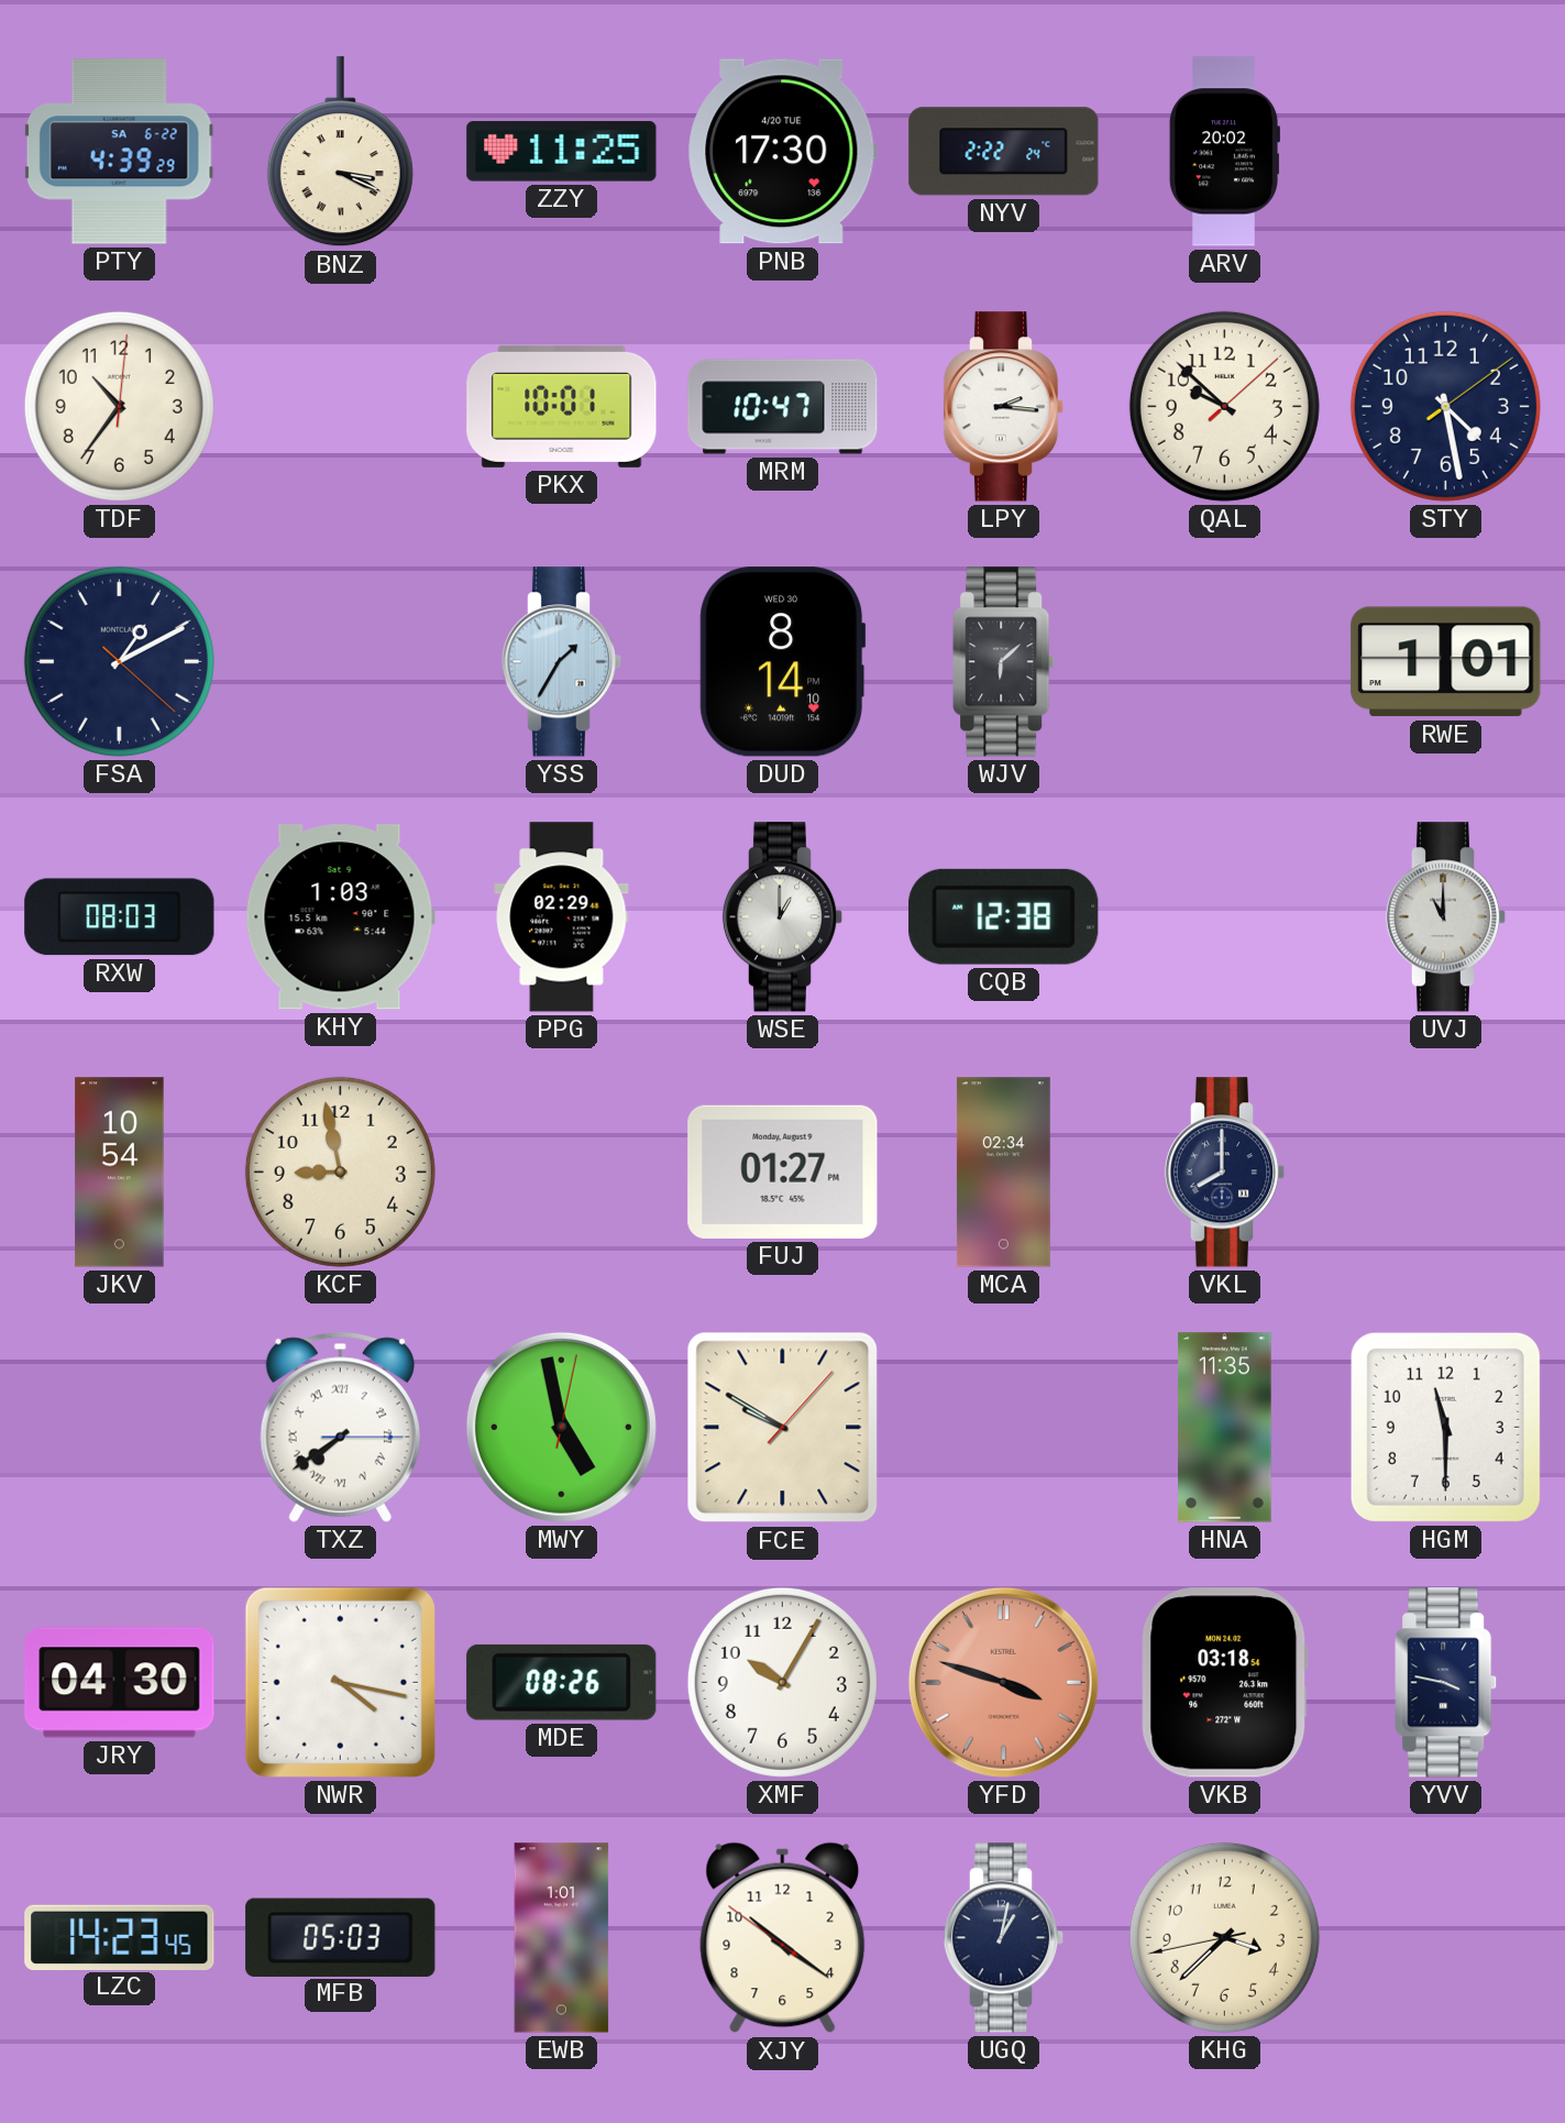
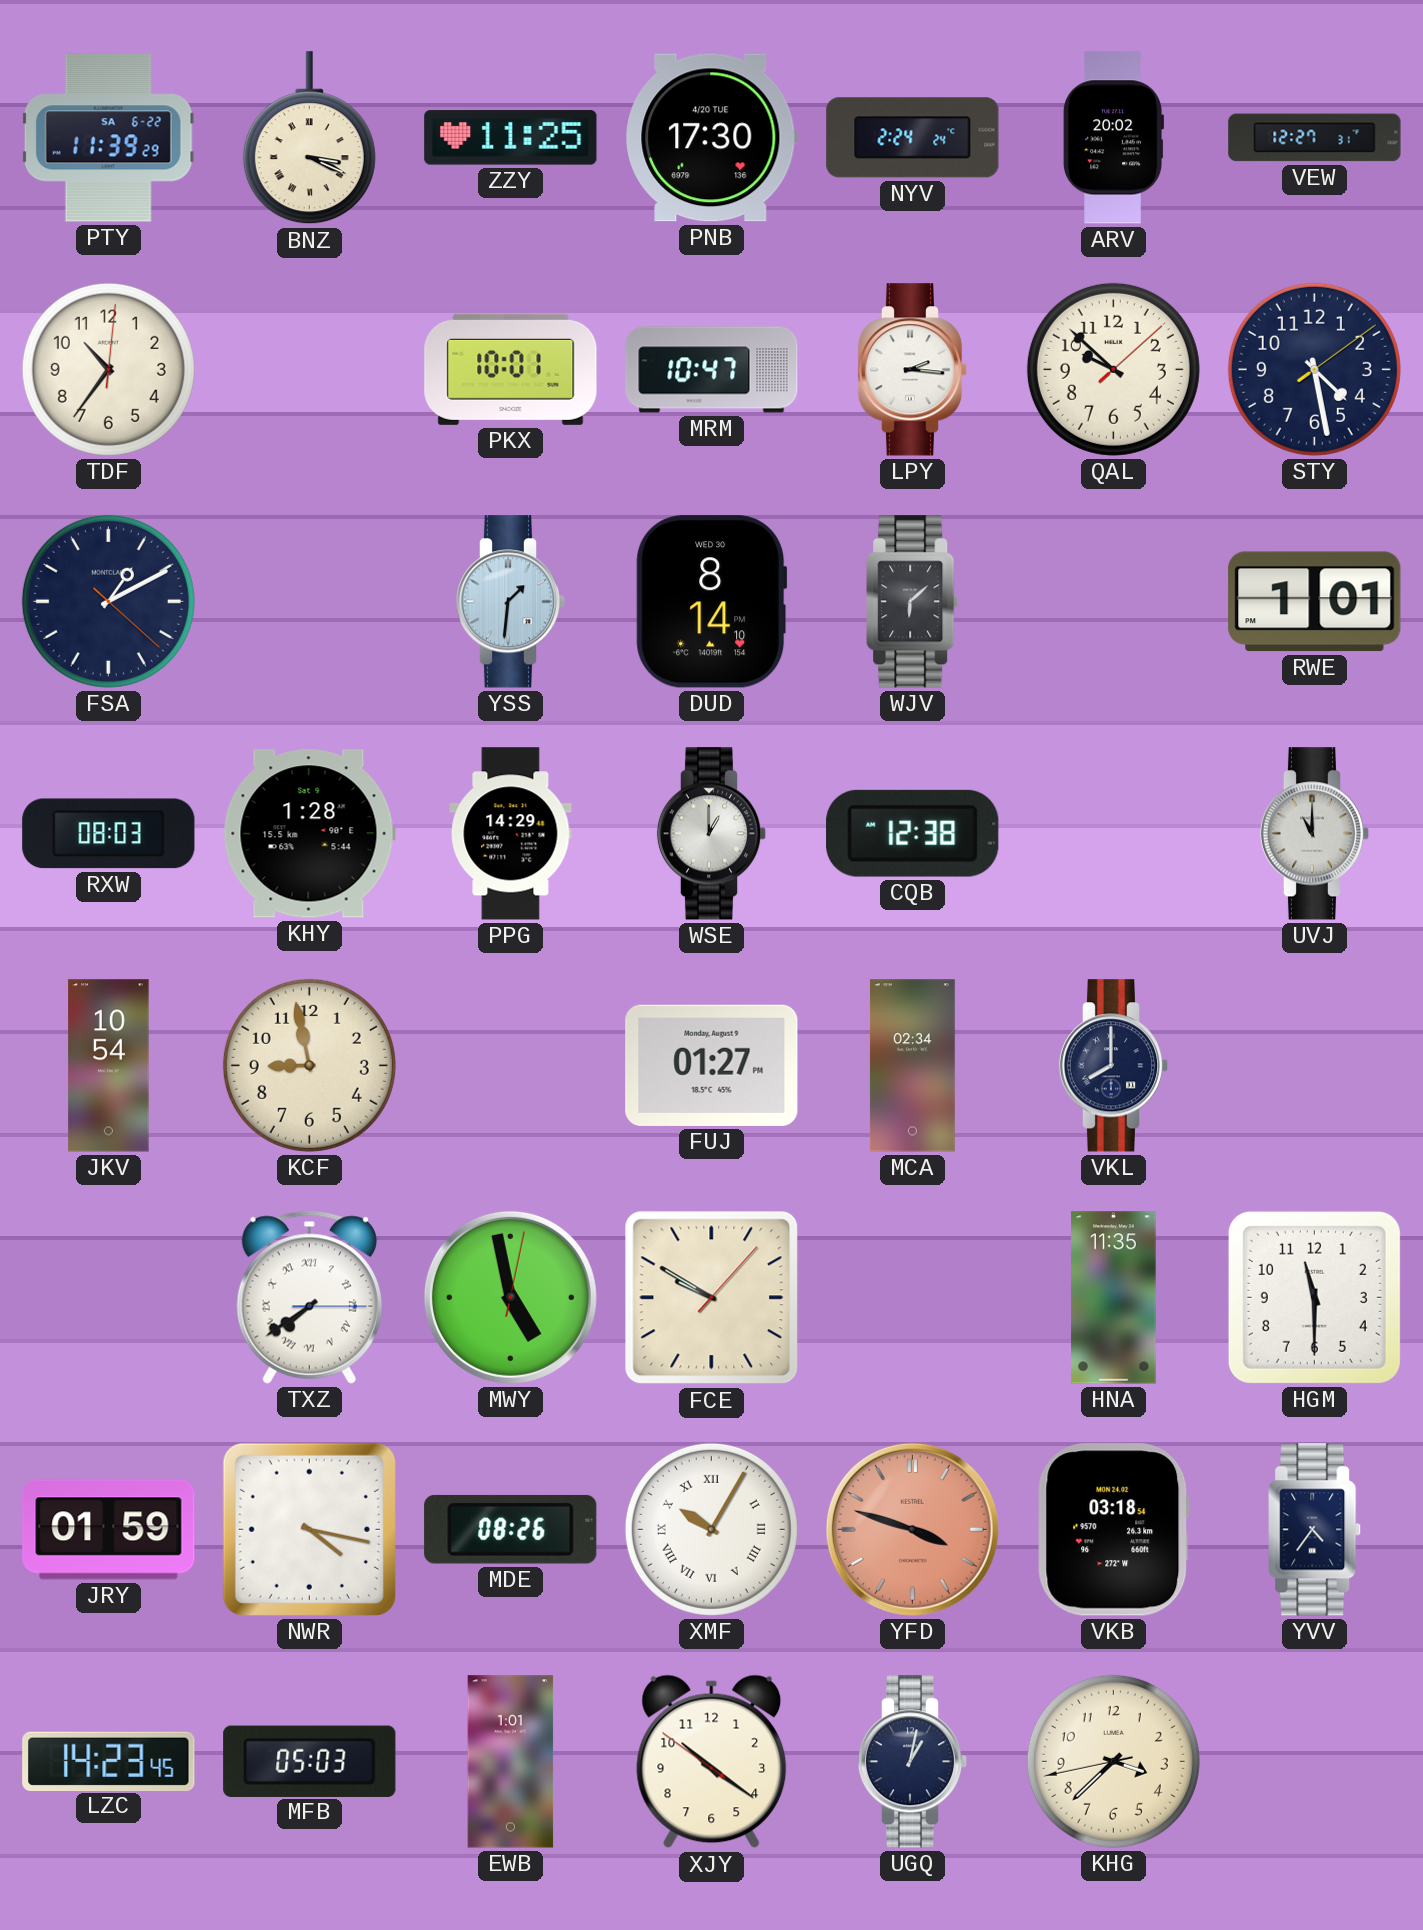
PTY: 4:39 -> 11:39
NYV: 2:22 -> 2:24
VEW: none -> 12:27
YSS: 1:35 -> 1:31
KHY: 1:03 -> 1:28
PPG: 02:29 -> 14:29
JRY: 04:30 -> 01:59
XMF numerals: Arabic -> Roman
YVV: 3:47 -> 4:36
